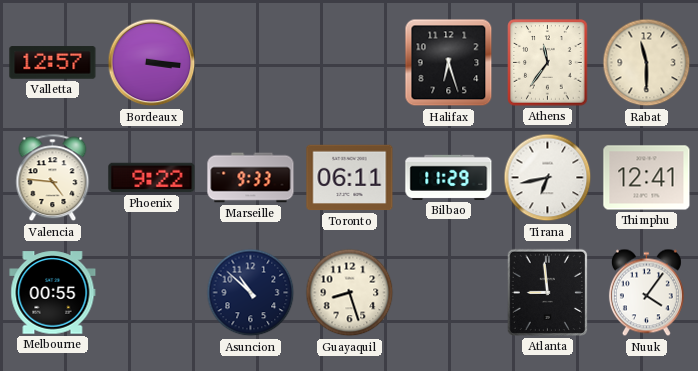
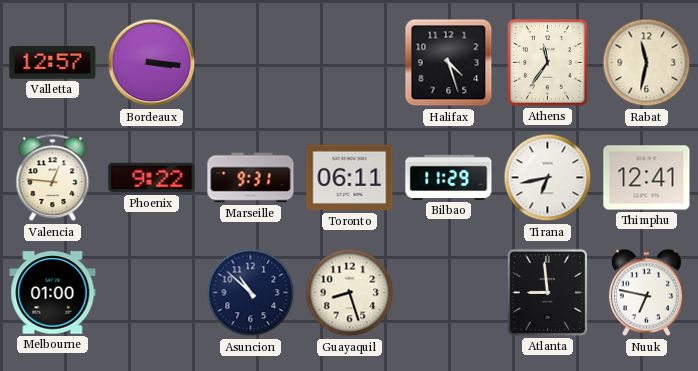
Halifax: 6:27 -> 4:27
Rabat: 11:30 -> 11:32
Valencia: 4:46 -> 12:46
Marseille: 9:33 -> 9:31
Melbourne: 00:55 -> 01:00
Nuuk: 4:06 -> 6:47
